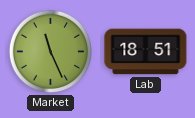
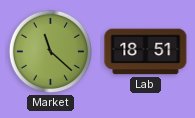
Market: 11:26 -> 11:22
